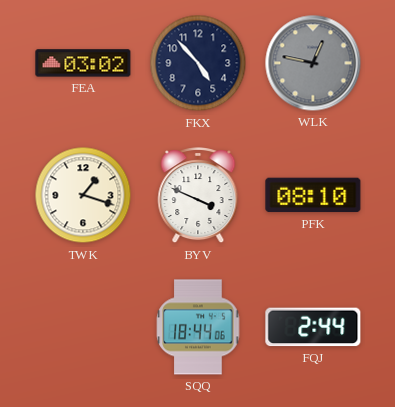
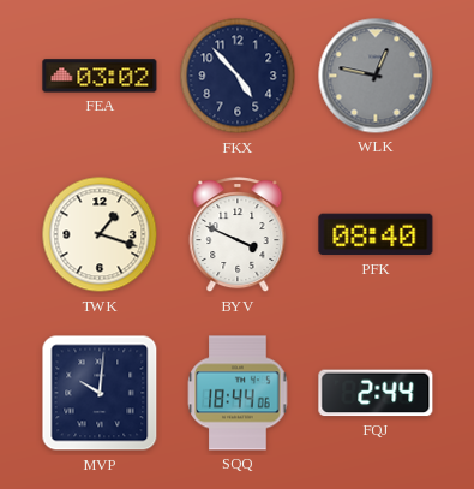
PFK: 08:10 -> 08:40
MVP: none -> 10:01
